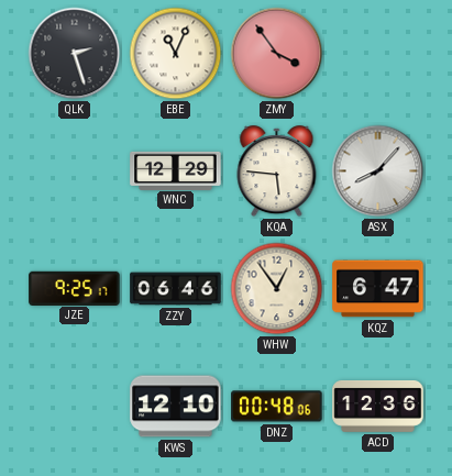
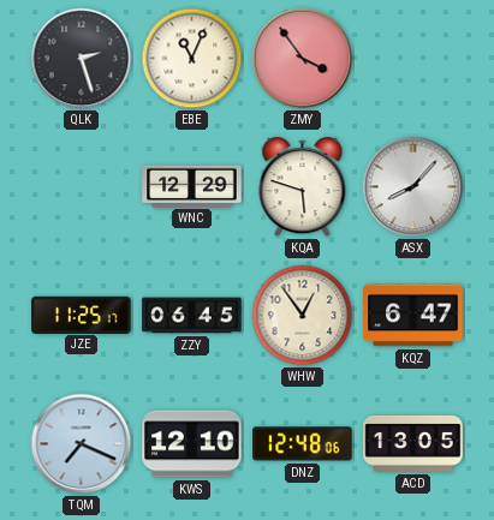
KQA: 5:46 -> 5:48
JZE: 9:25 -> 11:25
ZZY: 06:46 -> 06:45
TQM: none -> 7:19
DNZ: 00:48 -> 12:48
ACD: 12:36 -> 13:05
